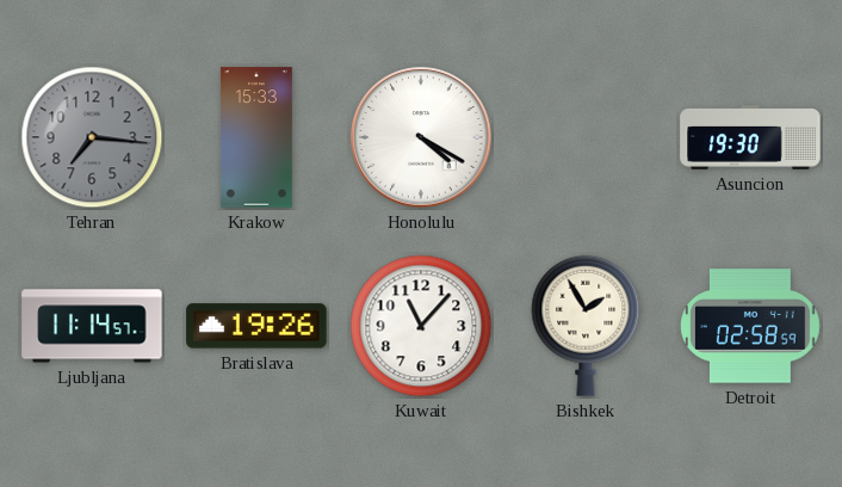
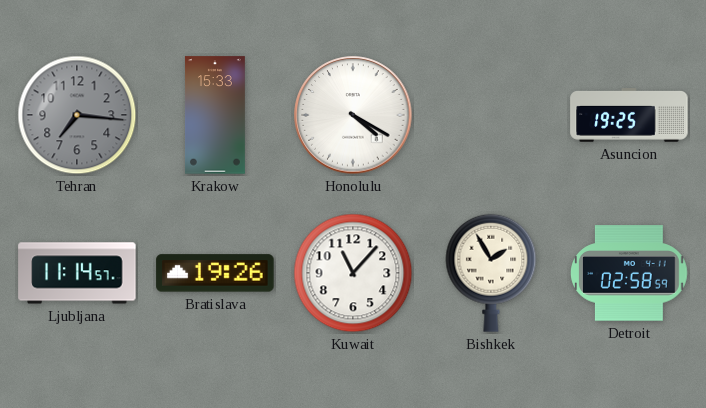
Asuncion: 19:30 -> 19:25
